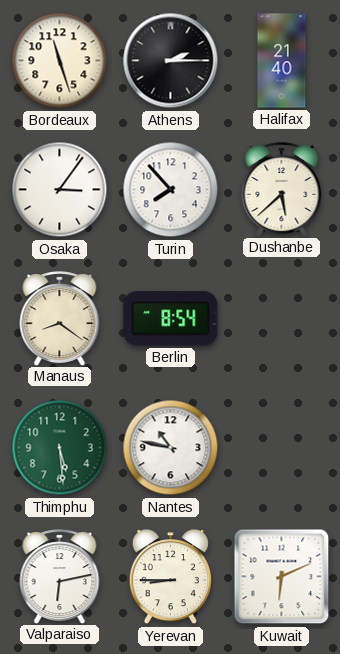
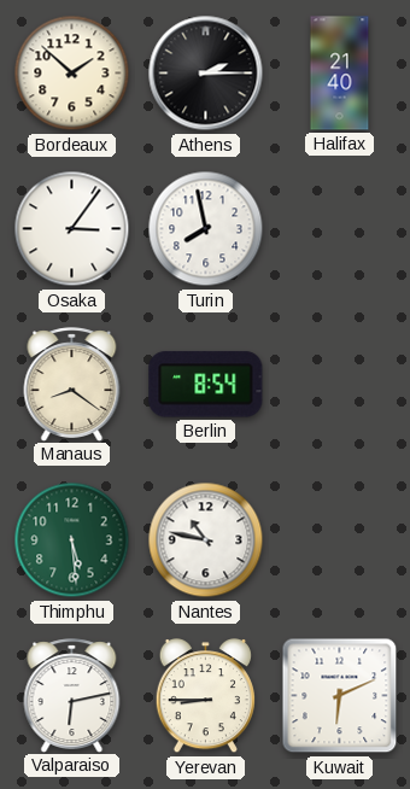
Bordeaux: 11:27 -> 1:52
Turin: 7:53 -> 7:58
Dushanbe: 5:38 -> none
